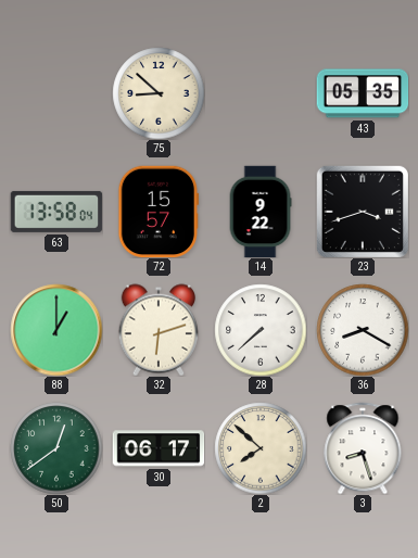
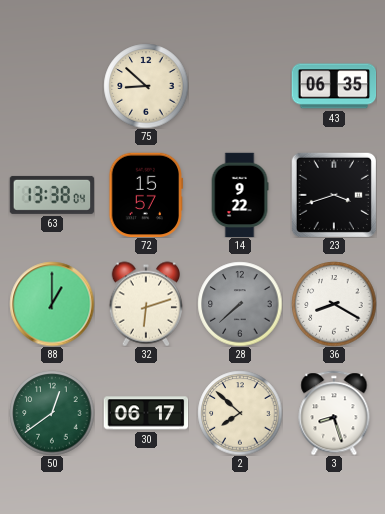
43: 05:35 -> 06:35
63: 13:58 -> 13:38
28 dial: white -> grey
